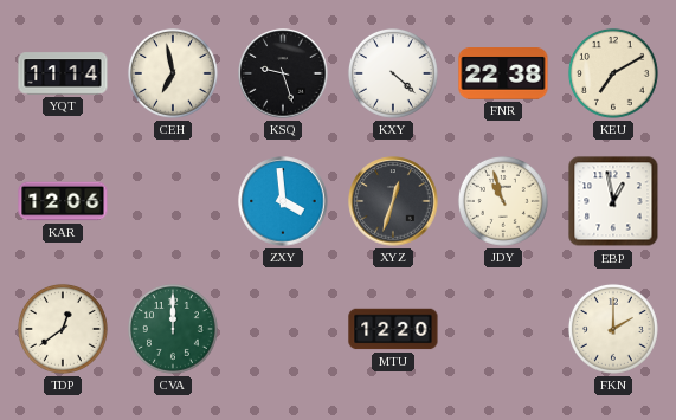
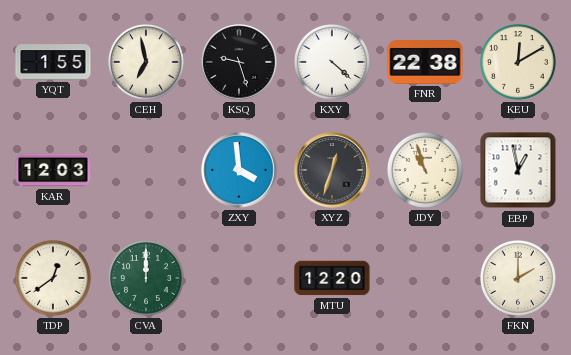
YQT: 11:14 -> 1:55
KEU: 7:10 -> 12:10
KAR: 12:06 -> 12:03
